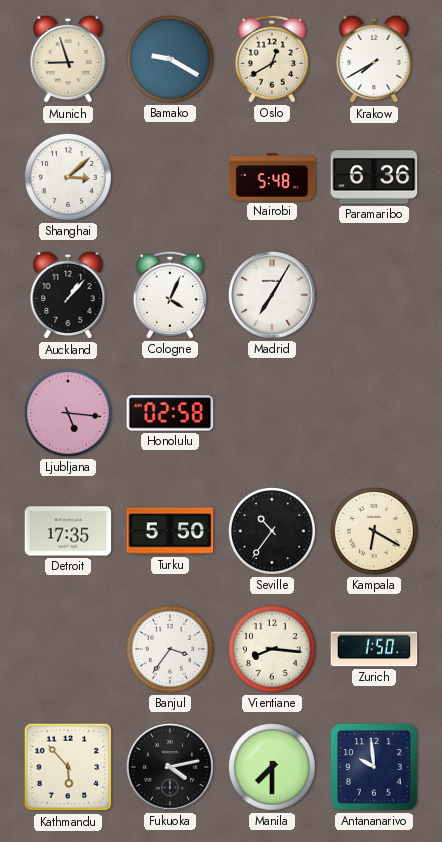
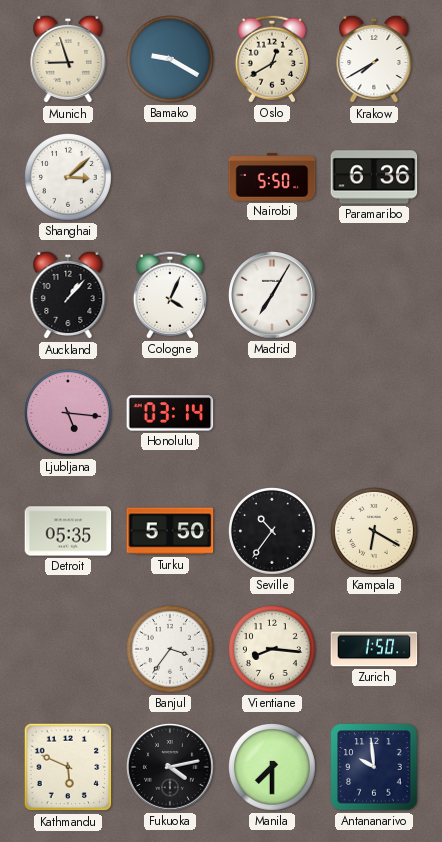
Nairobi: 5:48 -> 5:50
Honolulu: 02:58 -> 03:14
Detroit: 17:35 -> 05:35
Kathmandu: 5:53 -> 5:49
